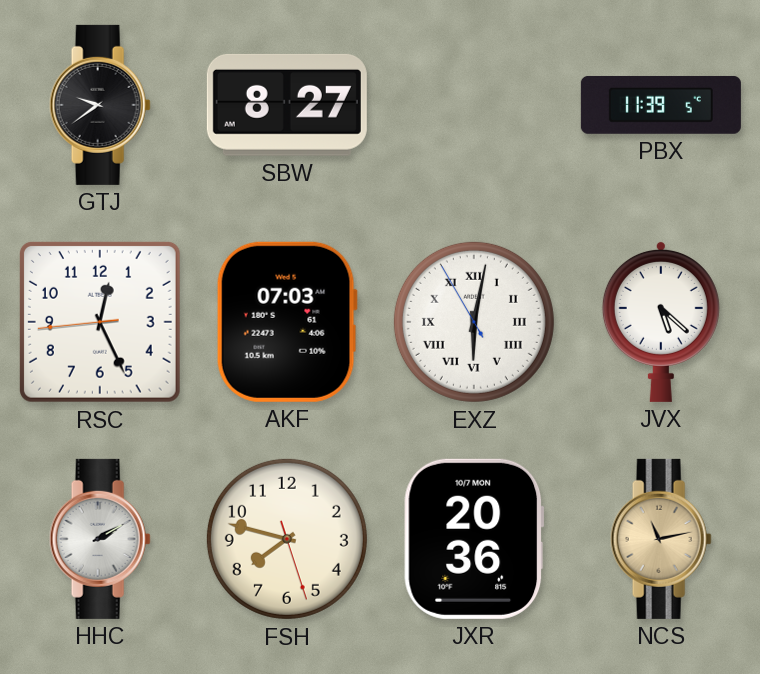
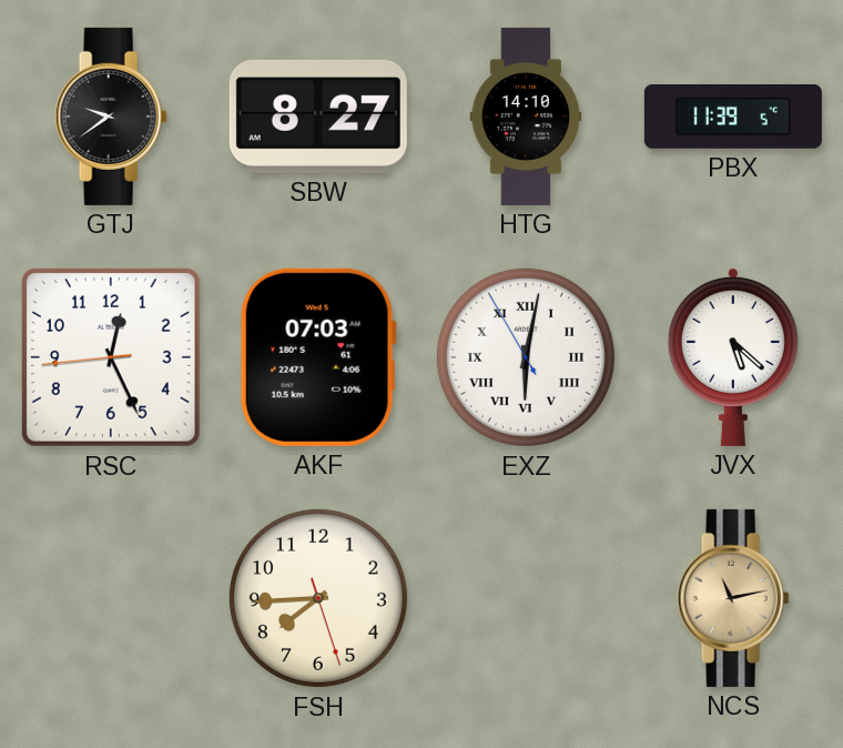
HTG: none -> 14:10
HHC: 2:10 -> none
FSH: 7:47 -> 7:44
JXR: 20:36 -> none
